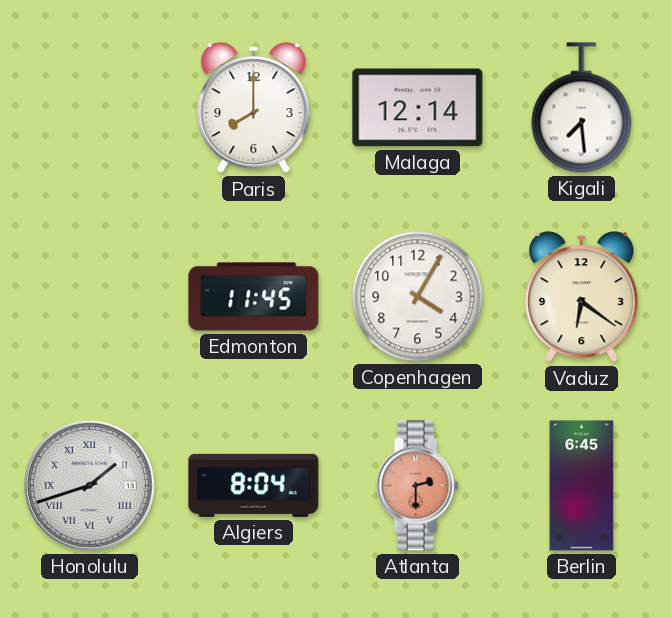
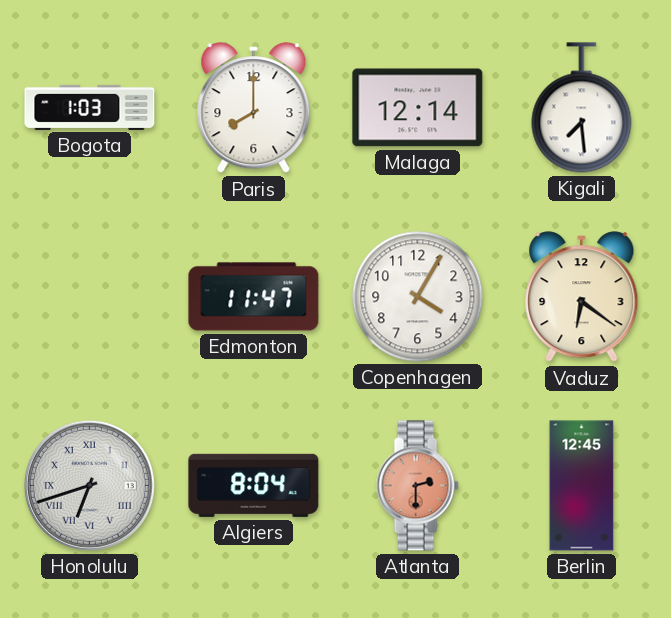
Bogota: none -> 1:03
Edmonton: 11:45 -> 11:47
Honolulu: 1:42 -> 6:42
Berlin: 6:45 -> 12:45
